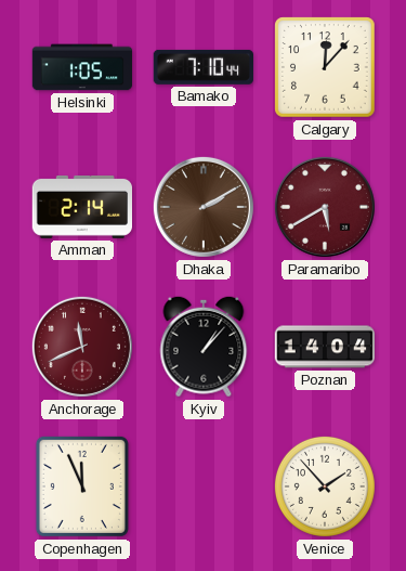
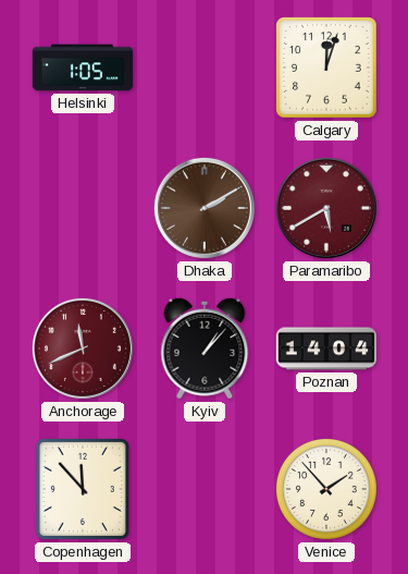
Bamako: 7:10 -> none
Calgary: 12:07 -> 12:03
Amman: 2:14 -> none
Copenhagen: 11:56 -> 11:53
